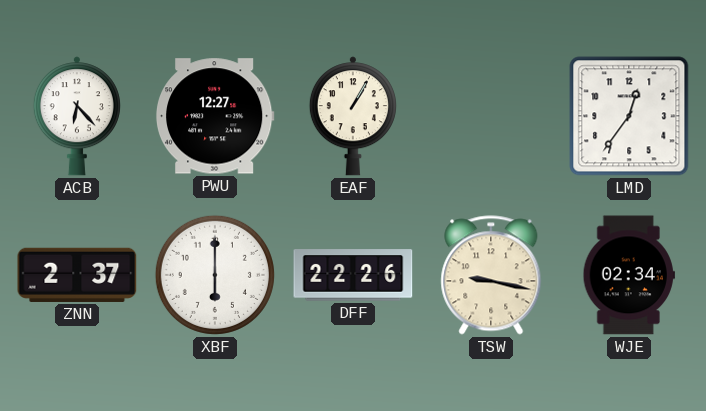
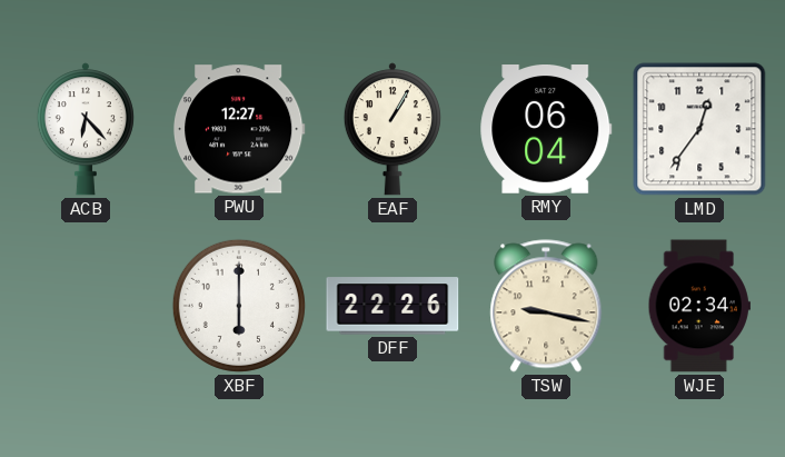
RMY: none -> 06:04
ZNN: 2:37 -> none
